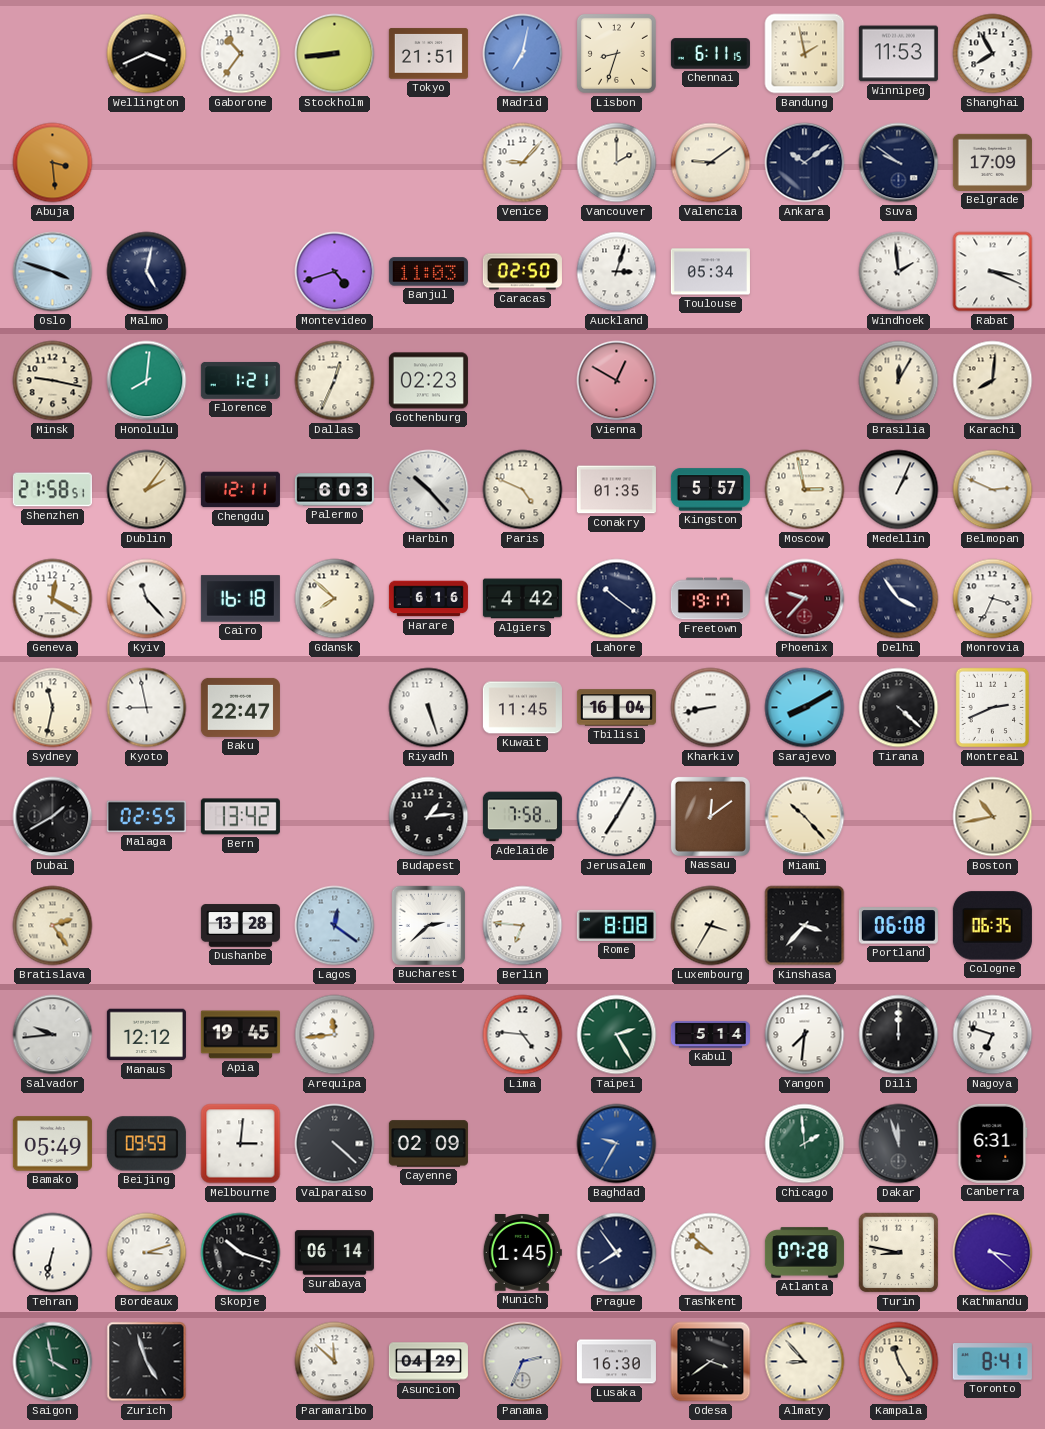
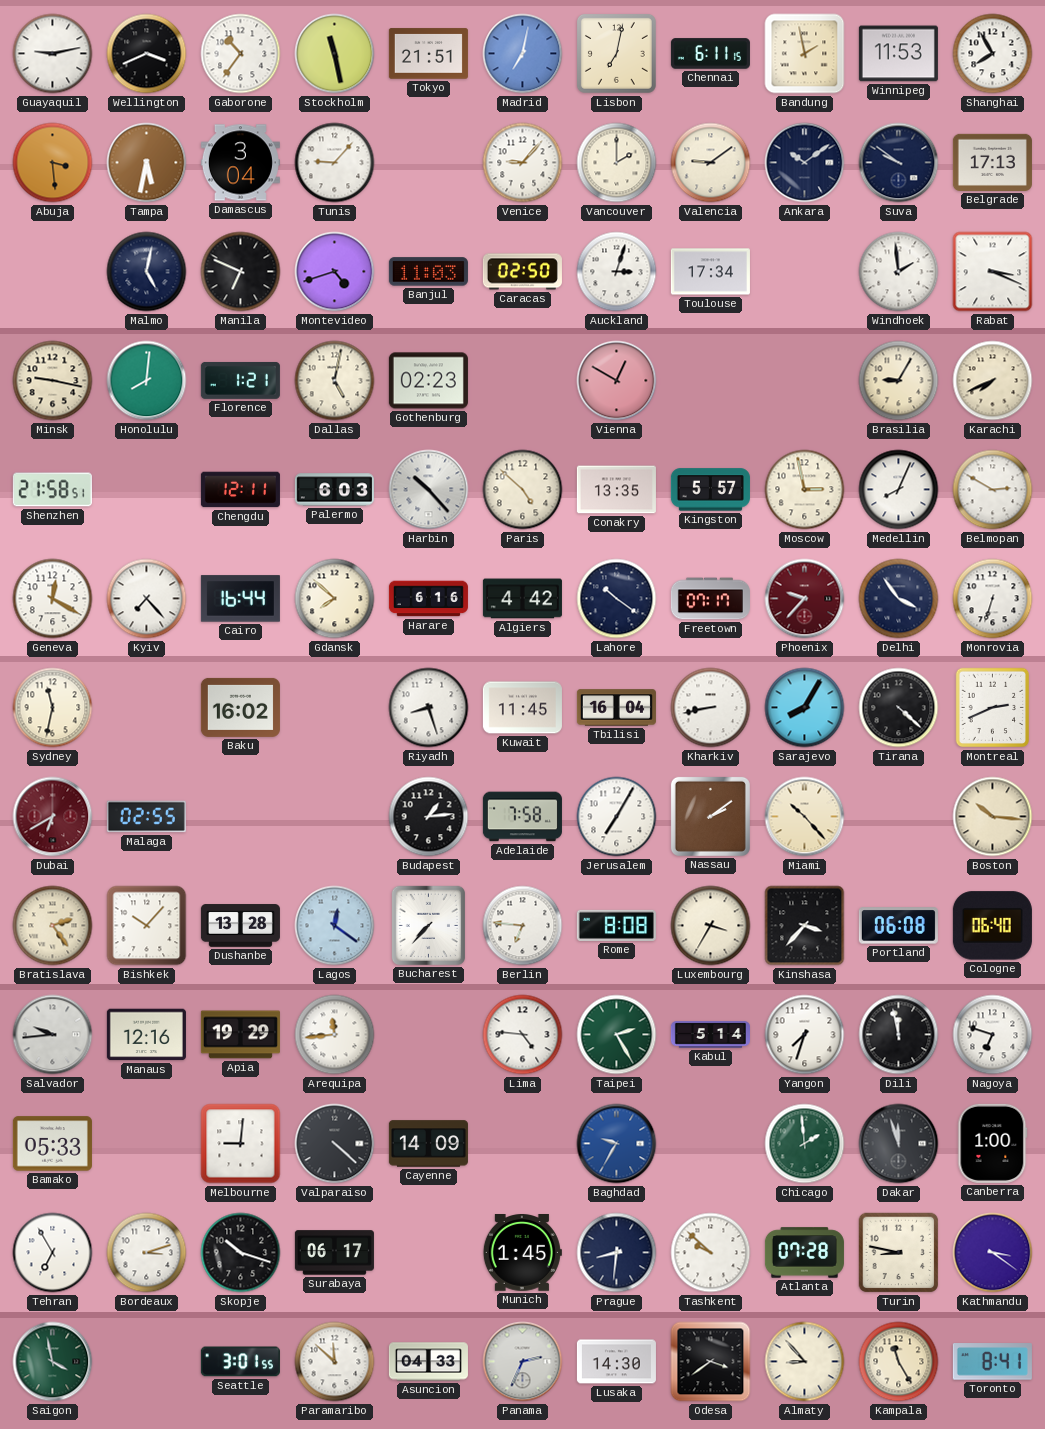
Guayaquil: none -> 9:13
Stockholm: 8:44 -> 11:28
Lisbon: 8:33 -> 7:02
Tampa: none -> 5:32
Damascus: none -> 3:04
Tunis: none -> 9:07
Belgrade: 17:09 -> 17:13
Oslo: 3:48 -> none
Manila: none -> 6:49
Toulouse: 05:34 -> 17:34
Dallas: 12:34 -> 5:02
Brasilia: 12:05 -> 9:05
Karachi: 8:01 -> 7:41
Dublin: 2:06 -> none
Paris: 4:49 -> 4:52
Conakry: 01:35 -> 13:35
Medellin: 1:04 -> 8:04
Belmopan: 2:49 -> 2:50
Kyiv: 11:23 -> 7:23
Cairo: 16:18 -> 16:44
Freetown: 19:17 -> 07:17
Monrovia: 3:34 -> 6:33
Kyoto: 8:58 -> none
Baku: 22:47 -> 16:02
Riyadh: 5:27 -> 8:27
Sarajevo: 8:10 -> 8:05
Dubai: 1:40 -> 6:40
Dubai dial: black -> burgundy
Bern: 13:42 -> none
Nassau: 12:09 -> 2:09
Boston: 10:43 -> 10:16
Bishkek: none -> 10:07
Bucharest: 2:38 -> 7:37
Cologne: 06:35 -> 06:40
Manaus: 12:12 -> 12:16
Apia: 19:45 -> 19:29
Yangon: 7:31 -> 7:33
Dili: 12:00 -> 11:58
Bamako: 05:49 -> 05:33
Beijing: 09:59 -> none
Melbourne: 3:01 -> 9:01
Cayenne: 02:09 -> 14:09
Canberra: 6:31 -> 1:00
Tehran: 6:32 -> 6:55
Surabaya: 06:14 -> 06:17
Prague: 7:54 -> 8:31
Kathmandu: 3:22 -> 3:21
Zurich: 4:57 -> none
Seattle: none -> 3:01
Asuncion: 04:29 -> 04:33
Lusaka: 16:30 -> 14:30
